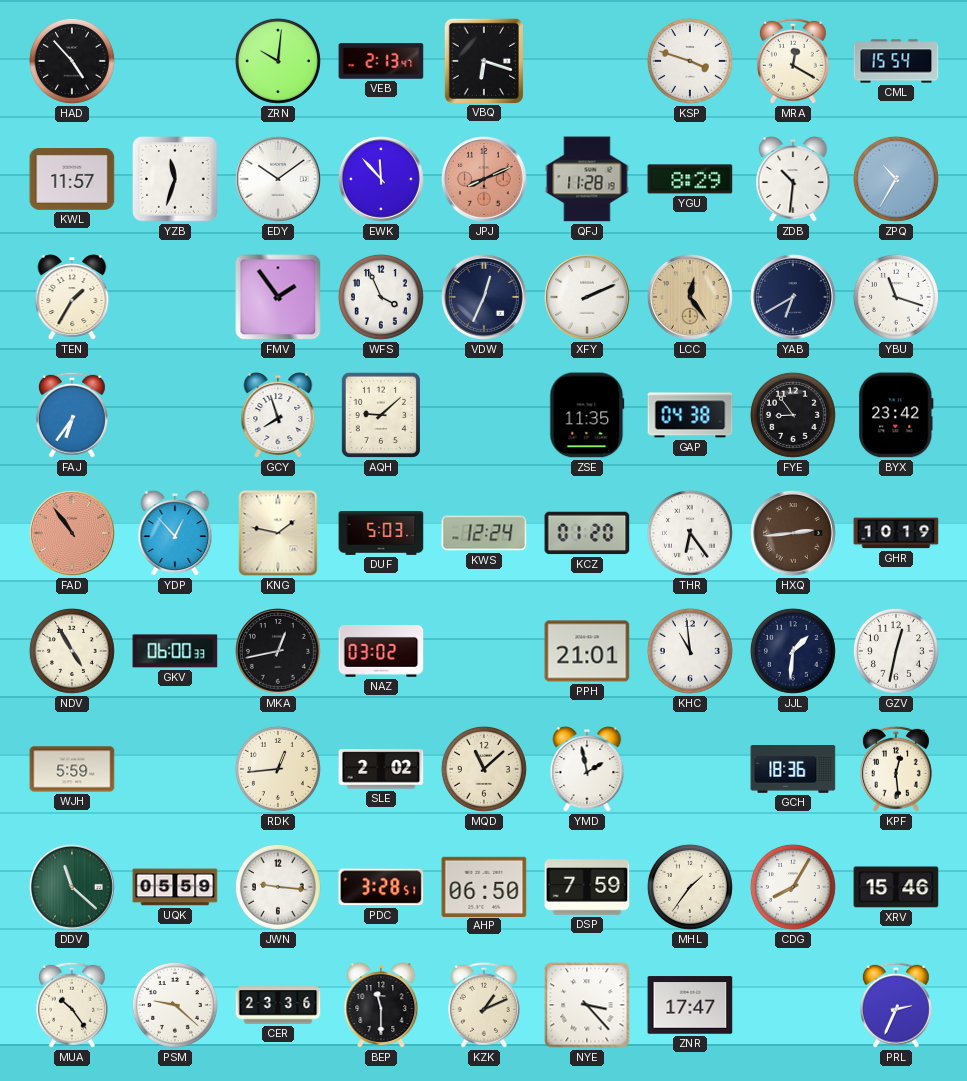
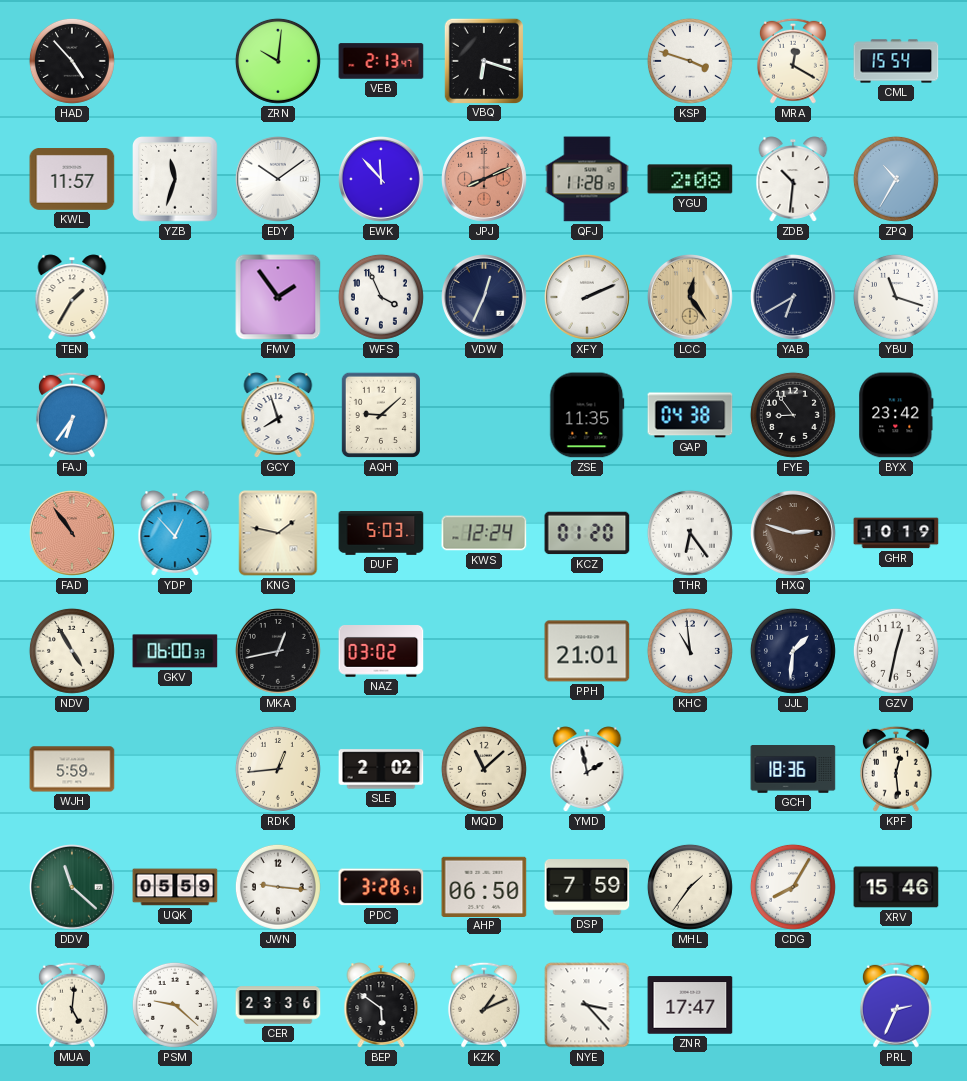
YGU: 8:29 -> 2:08
HXQ: 2:44 -> 2:48
MUA: 10:24 -> 5:01
BEP: 11:30 -> 5:51
